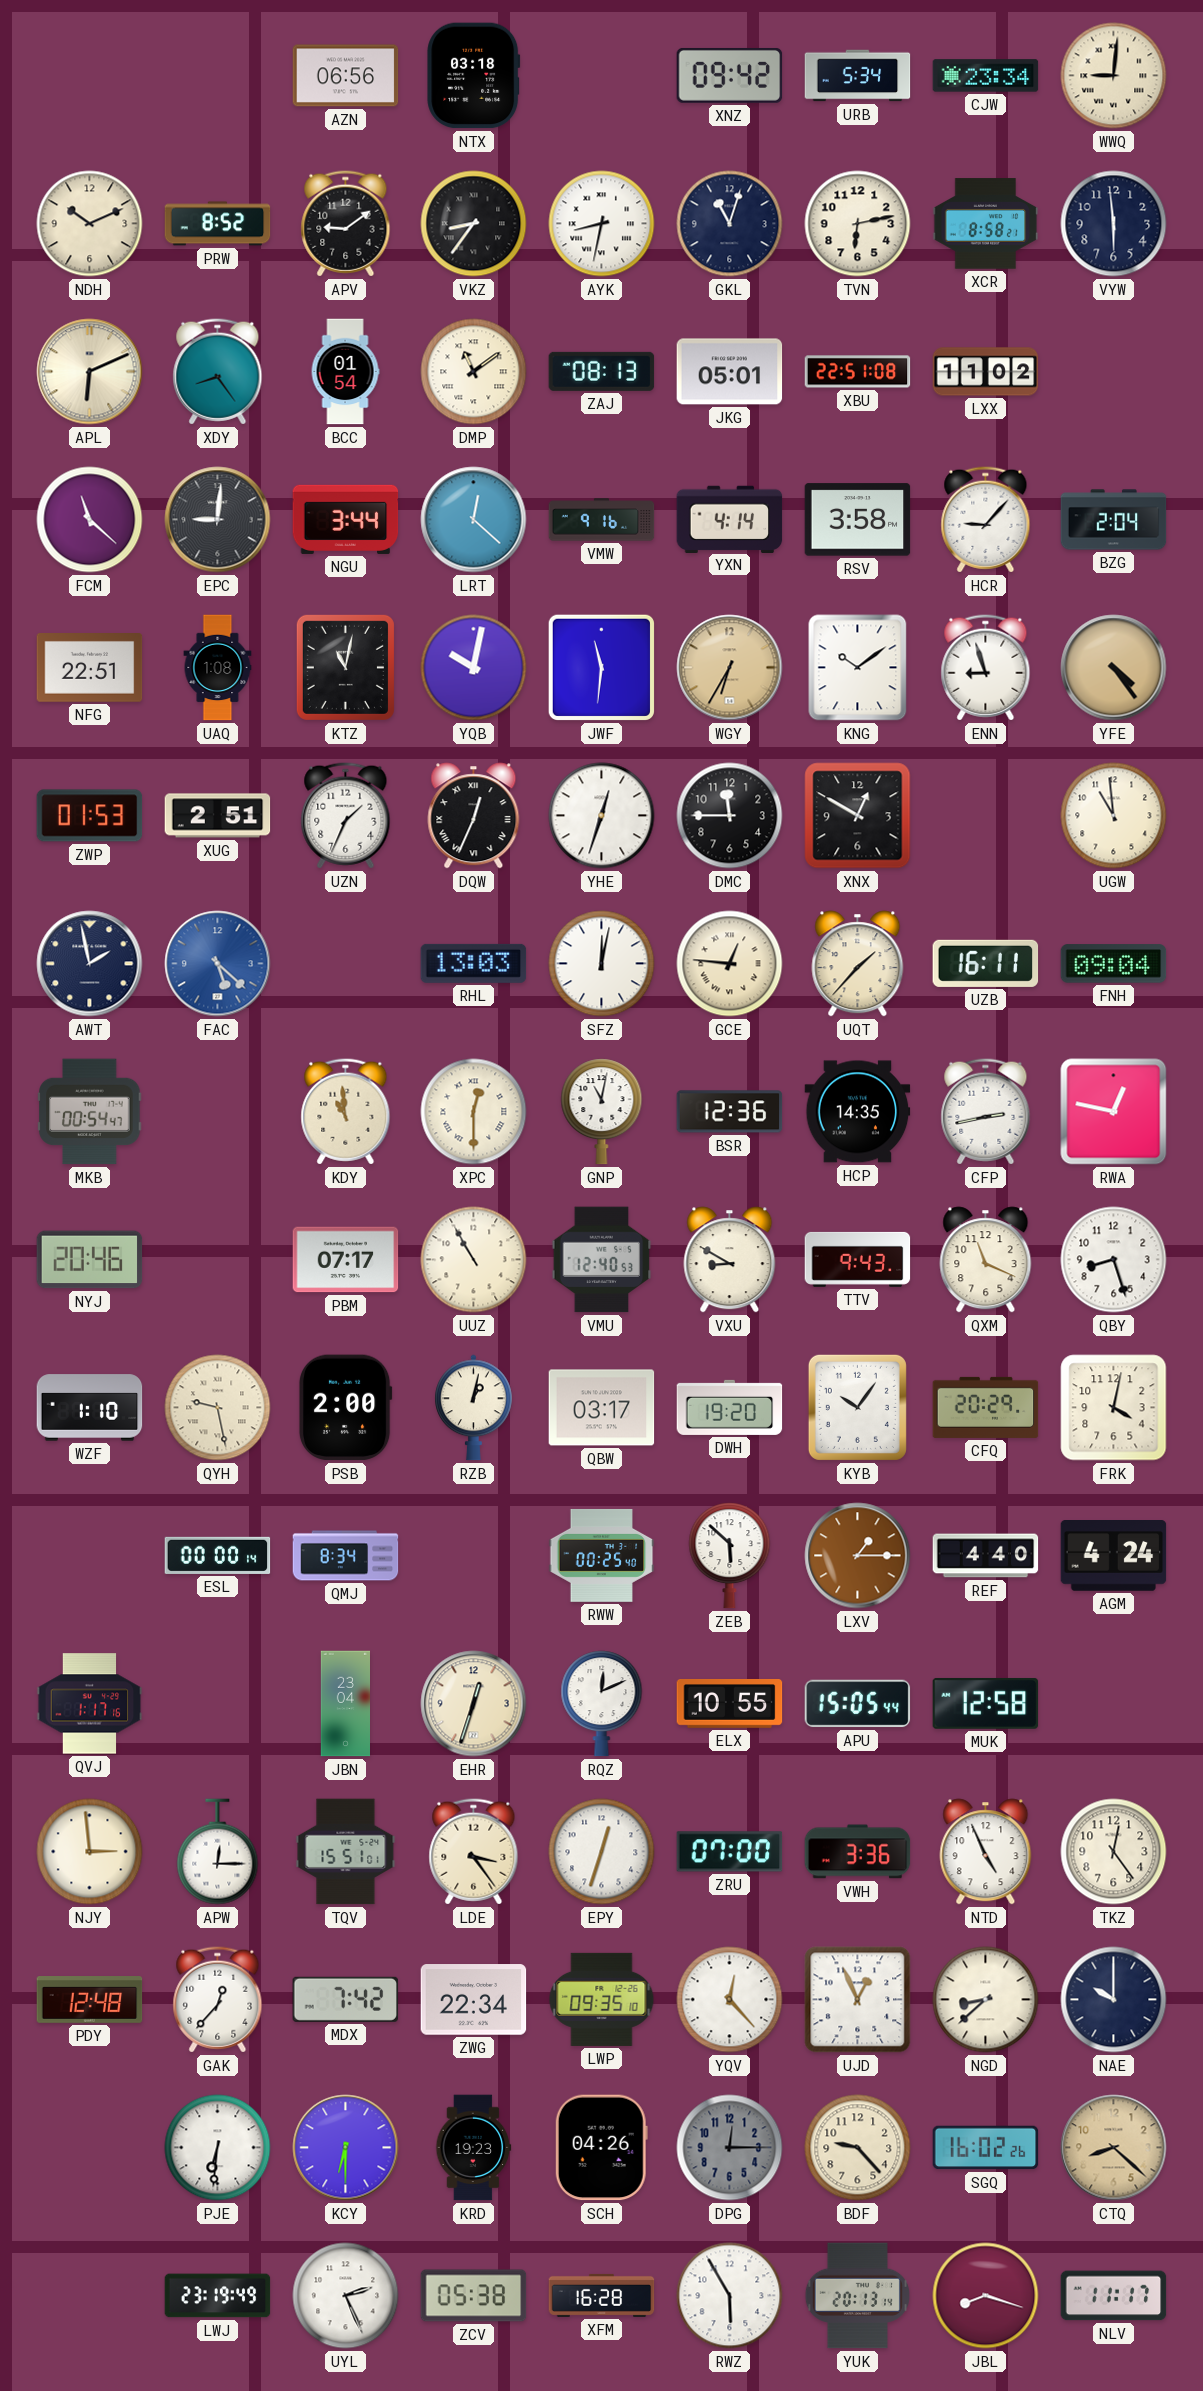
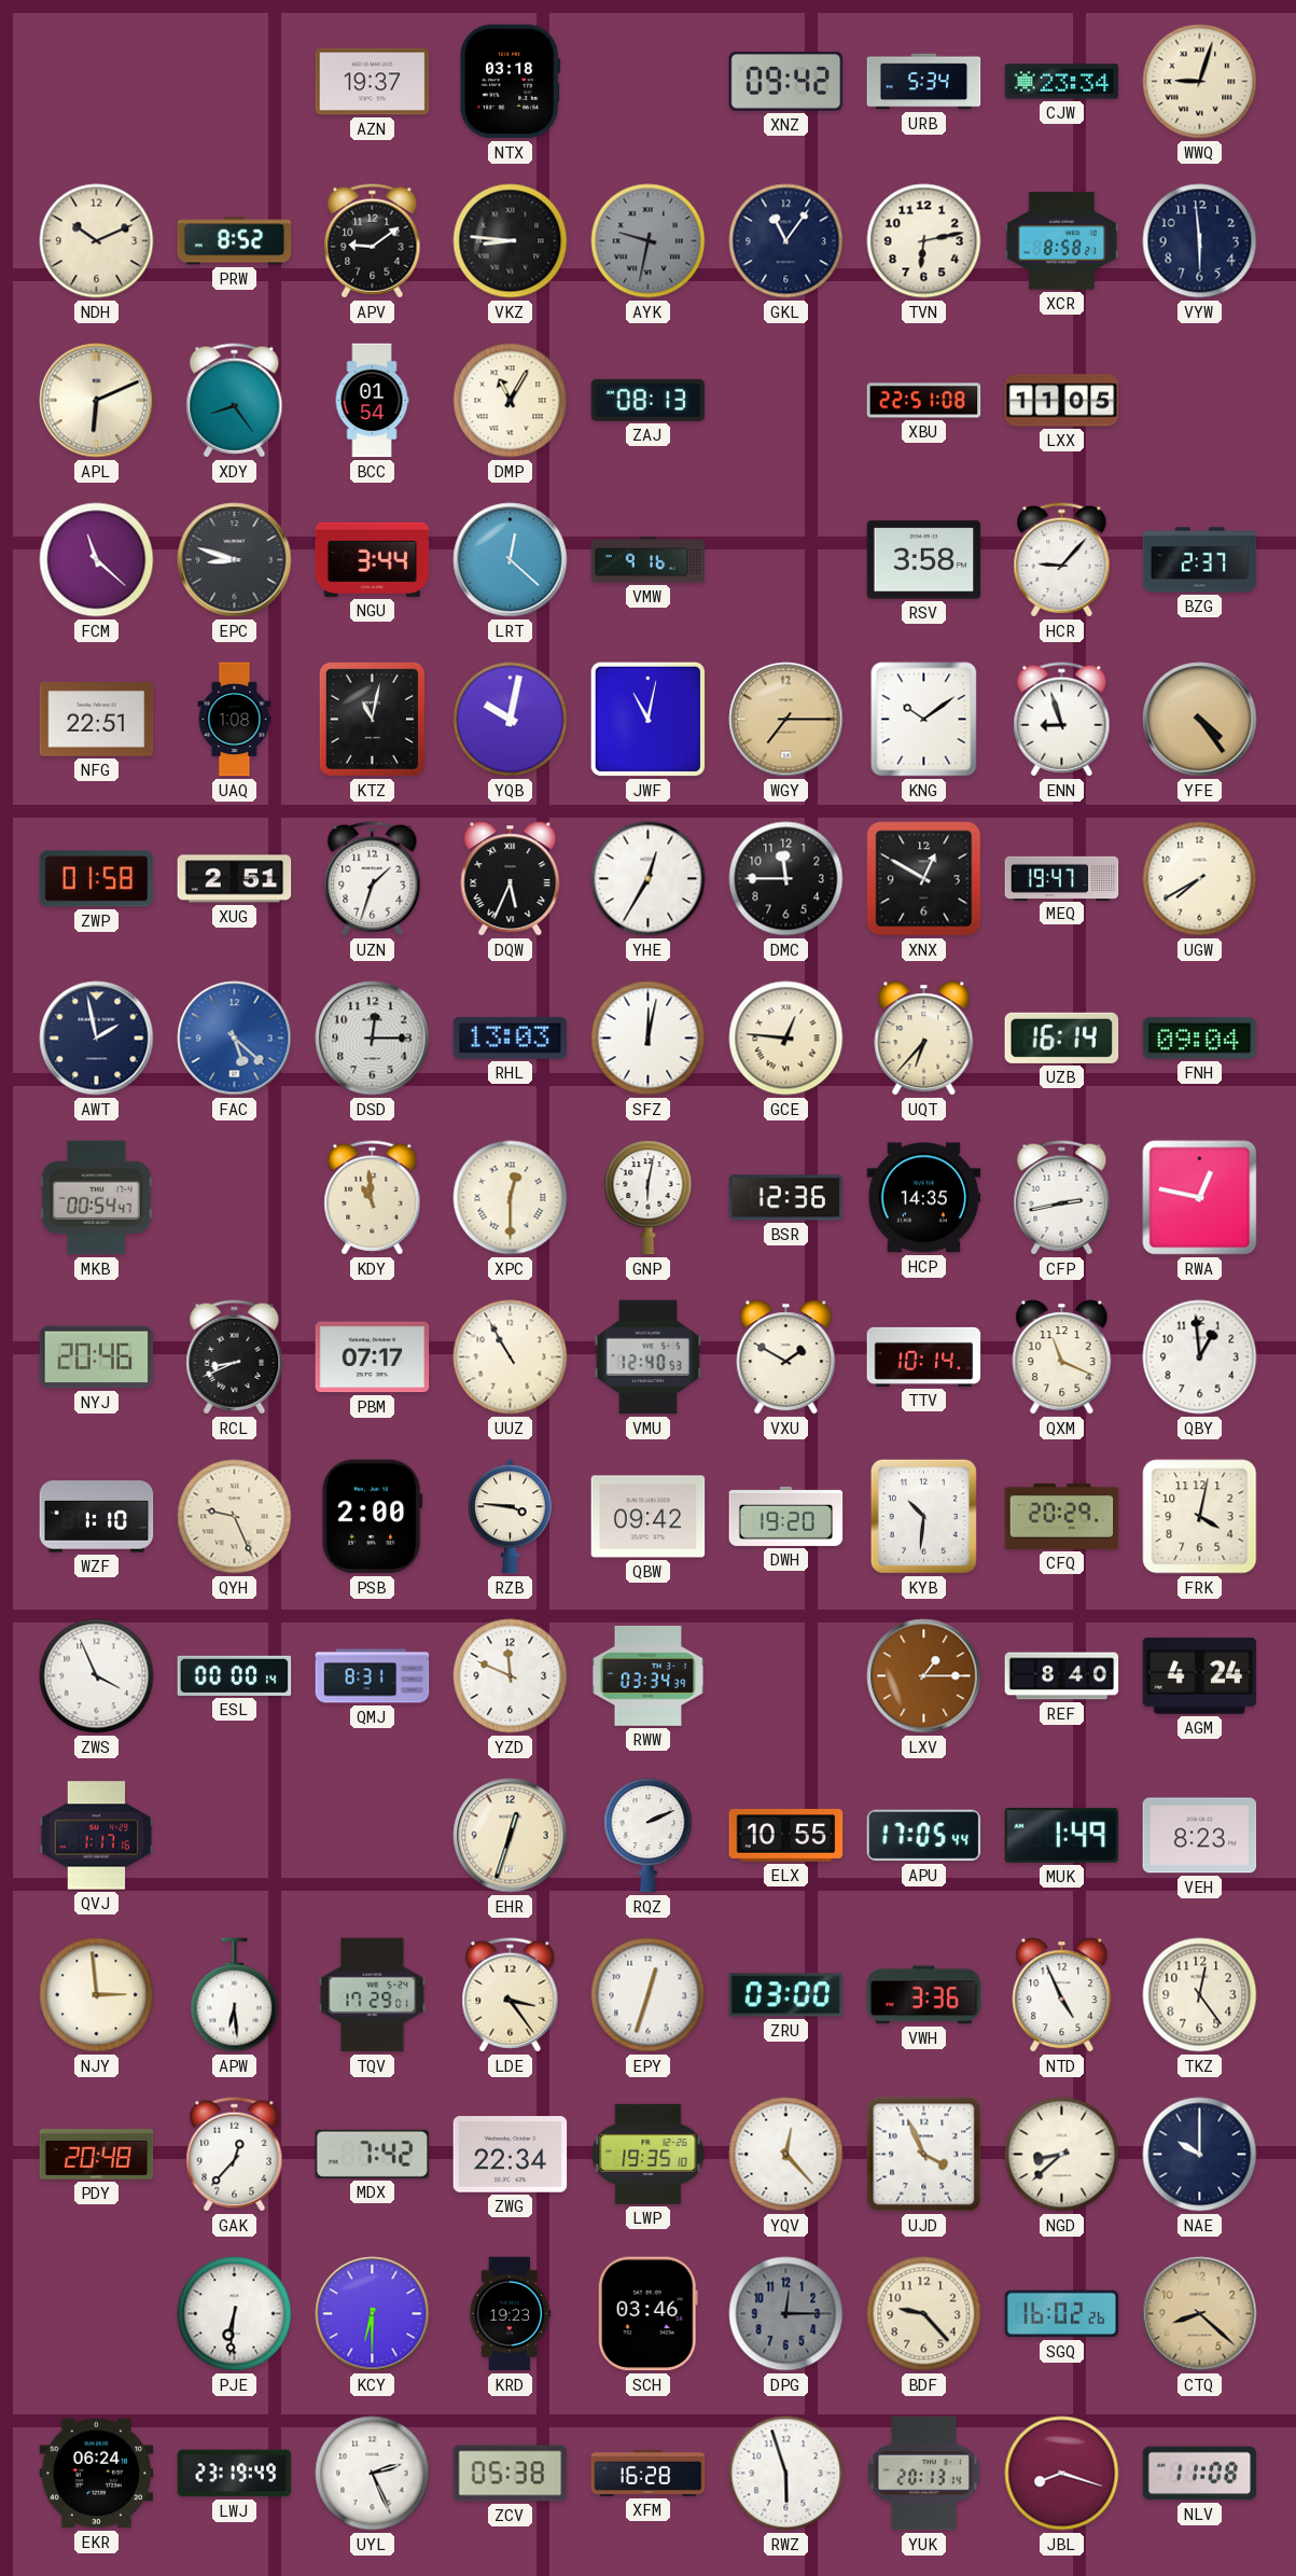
AZN: 06:56 -> 19:37
WWQ: 9:01 -> 9:03
VKZ: 8:36 -> 8:46
AYK: 8:32 -> 9:32
AYK dial: white -> grey
GKL: 11:03 -> 11:06
DMP: 11:09 -> 11:05
JKG: 05:01 -> none
LXX: 11:02 -> 11:05
EPC: 9:01 -> 8:48
YXN: 4:14 -> none
BZG: 2:04 -> 2:37
JWF: 11:31 -> 11:02
WGY: 6:35 -> 7:15
ZWP: 01:53 -> 01:58
UZN: 1:34 -> 1:33
DQW: 12:34 -> 5:34
YHE: 12:33 -> 12:35
MEQ: none -> 19:47
UGW: 10:59 -> 7:40
DSD: none -> 12:15
UQT: 1:37 -> 6:37
UZB: 16:11 -> 16:14
GNP: 11:02 -> 6:02
RCL: none -> 8:41
VXU: 8:50 -> 1:50
TTV: 9:43 -> 10:14
QBY: 8:27 -> 12:59
QYH: 9:28 -> 9:26
RZB: 1:02 -> 3:46
QBW: 03:17 -> 09:42
KYB: 10:06 -> 10:31
ZWS: none -> 3:56
QMJ: 8:34 -> 8:31
YZD: none -> 11:49
RWW: 00:25 -> 03:34
ZEB: 5:52 -> none
REF: 4:40 -> 8:40
JBN: 23:04 -> none
RQZ: 12:11 -> 2:11
APU: 15:05 -> 17:05
MUK: 12:58 -> 1:49
VEH: none -> 8:23
APW: 12:15 -> 6:29
TQV: 15:51 -> 17:29
ZRU: 07:00 -> 03:00
PDY: 12:48 -> 20:48
LWP: 09:35 -> 19:35
UJD: 12:56 -> 3:56
SCH: 04:26 -> 03:46
EKR: none -> 06:24
RWZ: 5:55 -> 5:57
NLV: 11:17 -> 11:08
